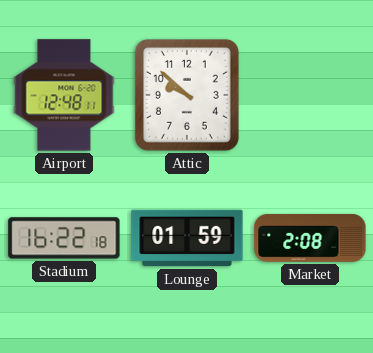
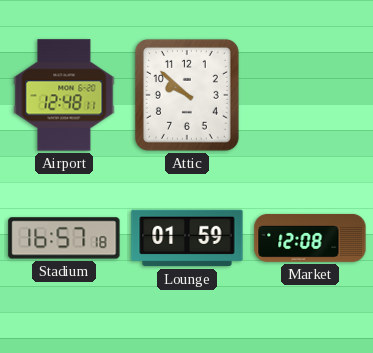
Stadium: 16:22 -> 16:57
Market: 2:08 -> 12:08
